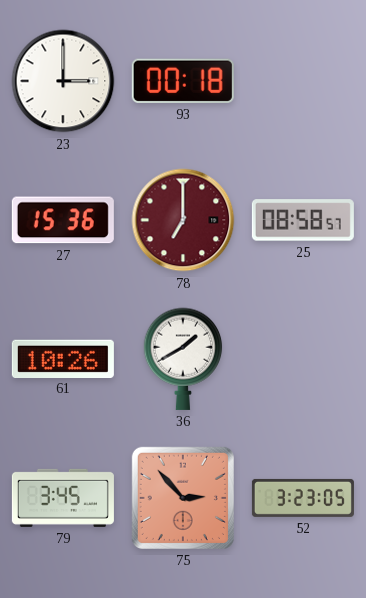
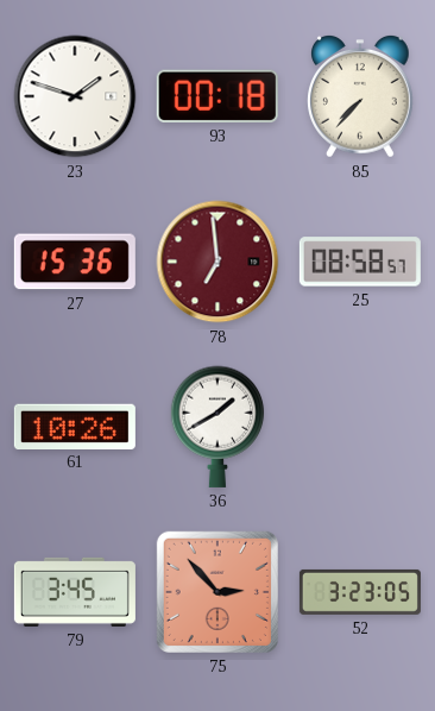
23: 3:00 -> 1:48
85: none -> 7:37
78: 7:00 -> 6:59
